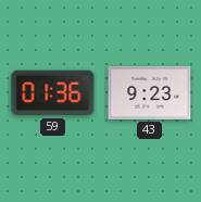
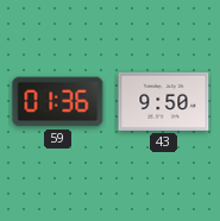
43: 9:23 -> 9:50
